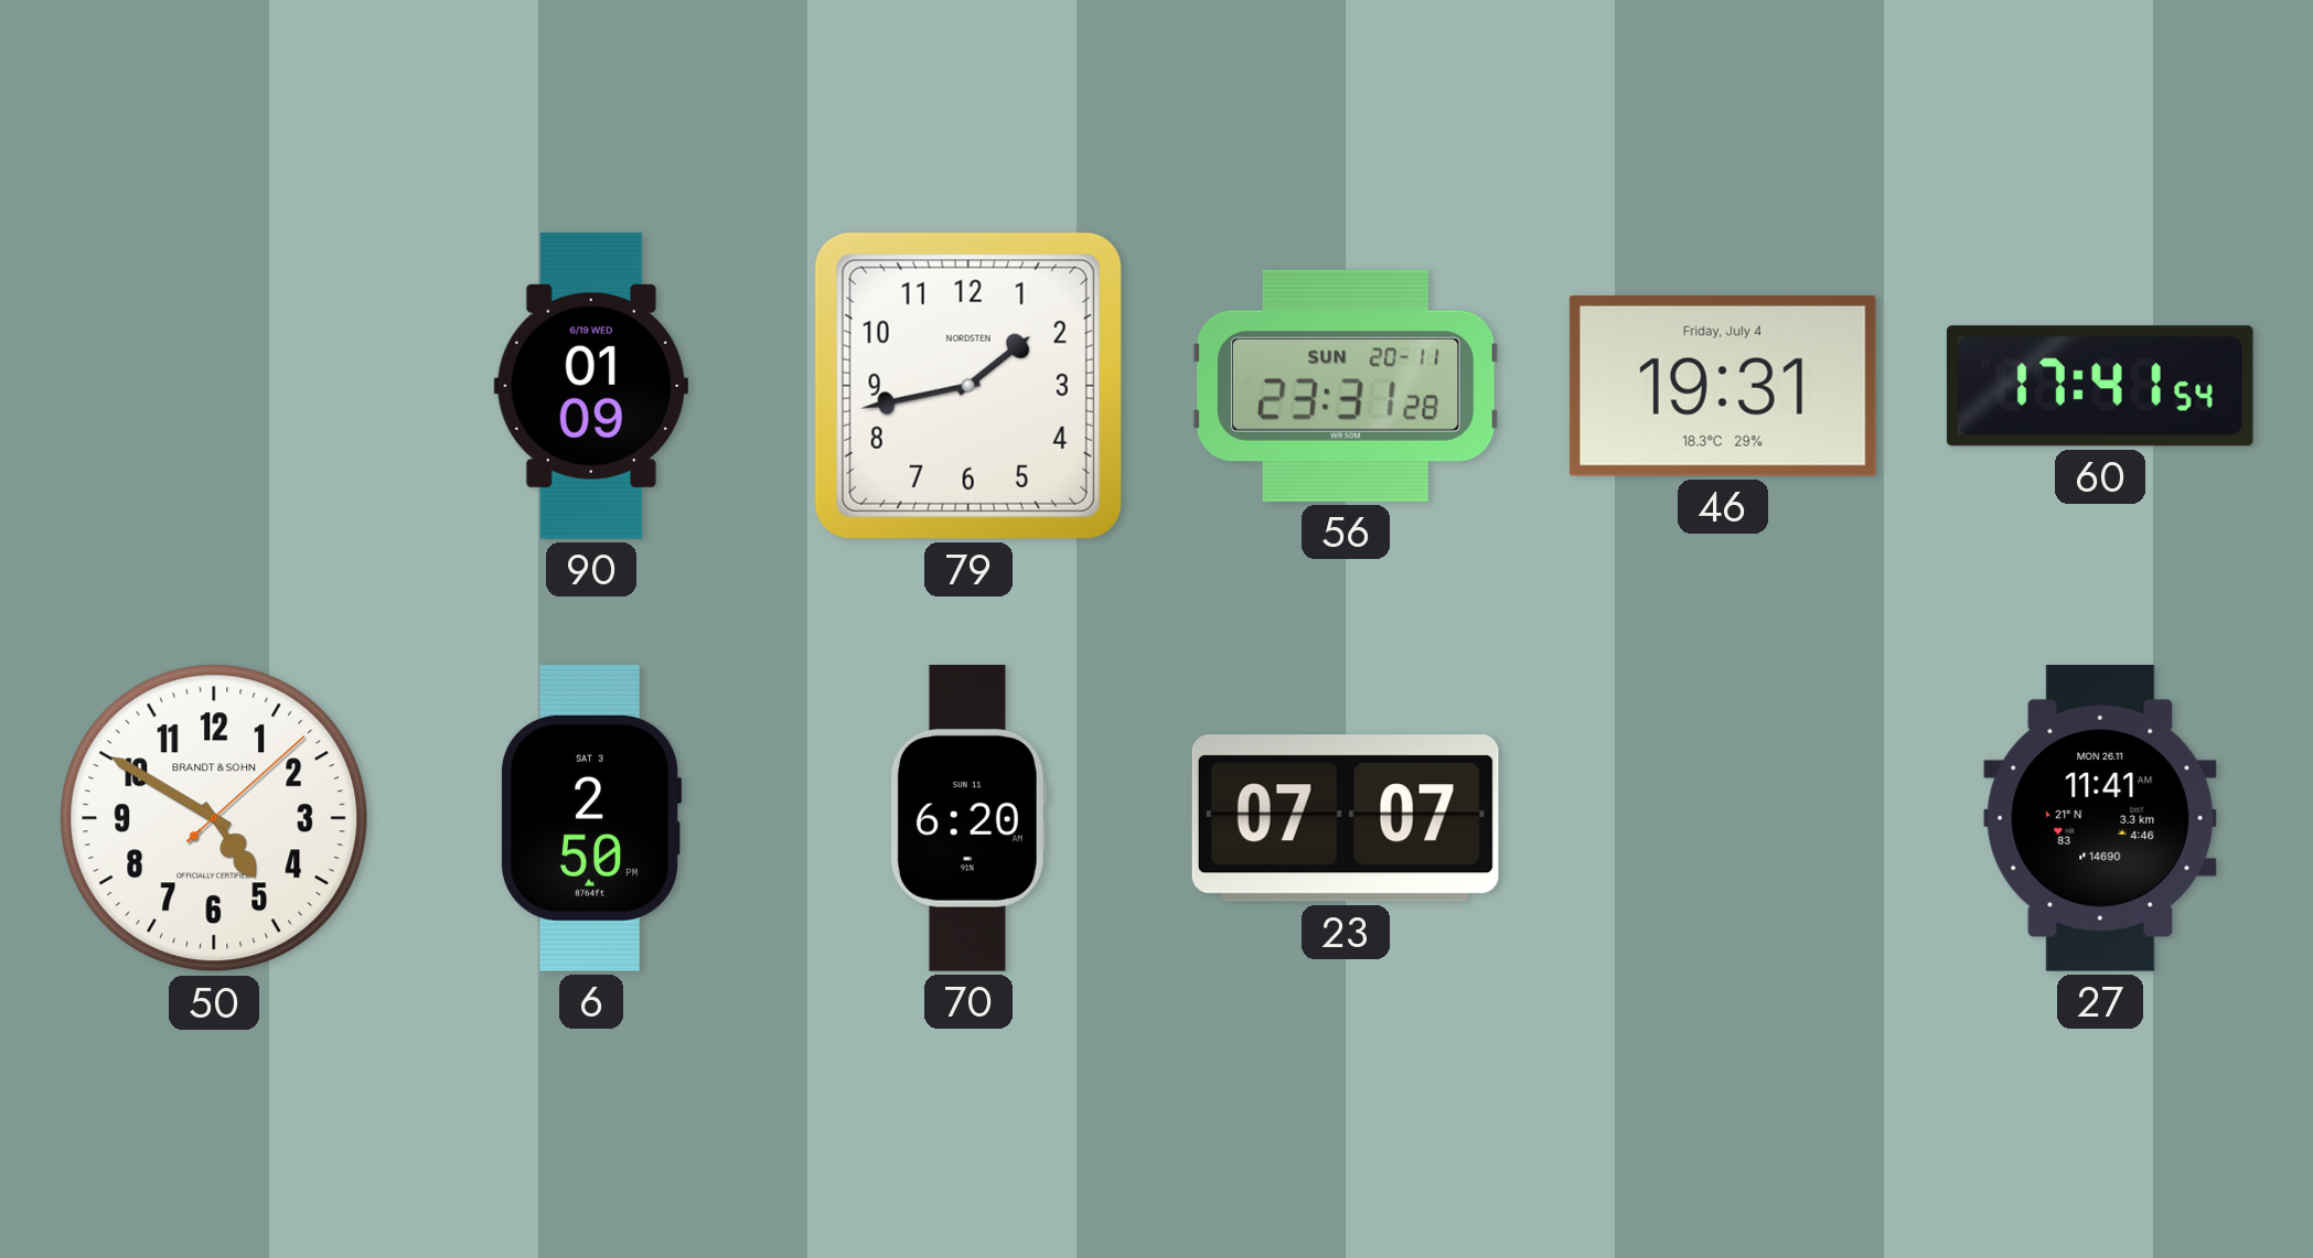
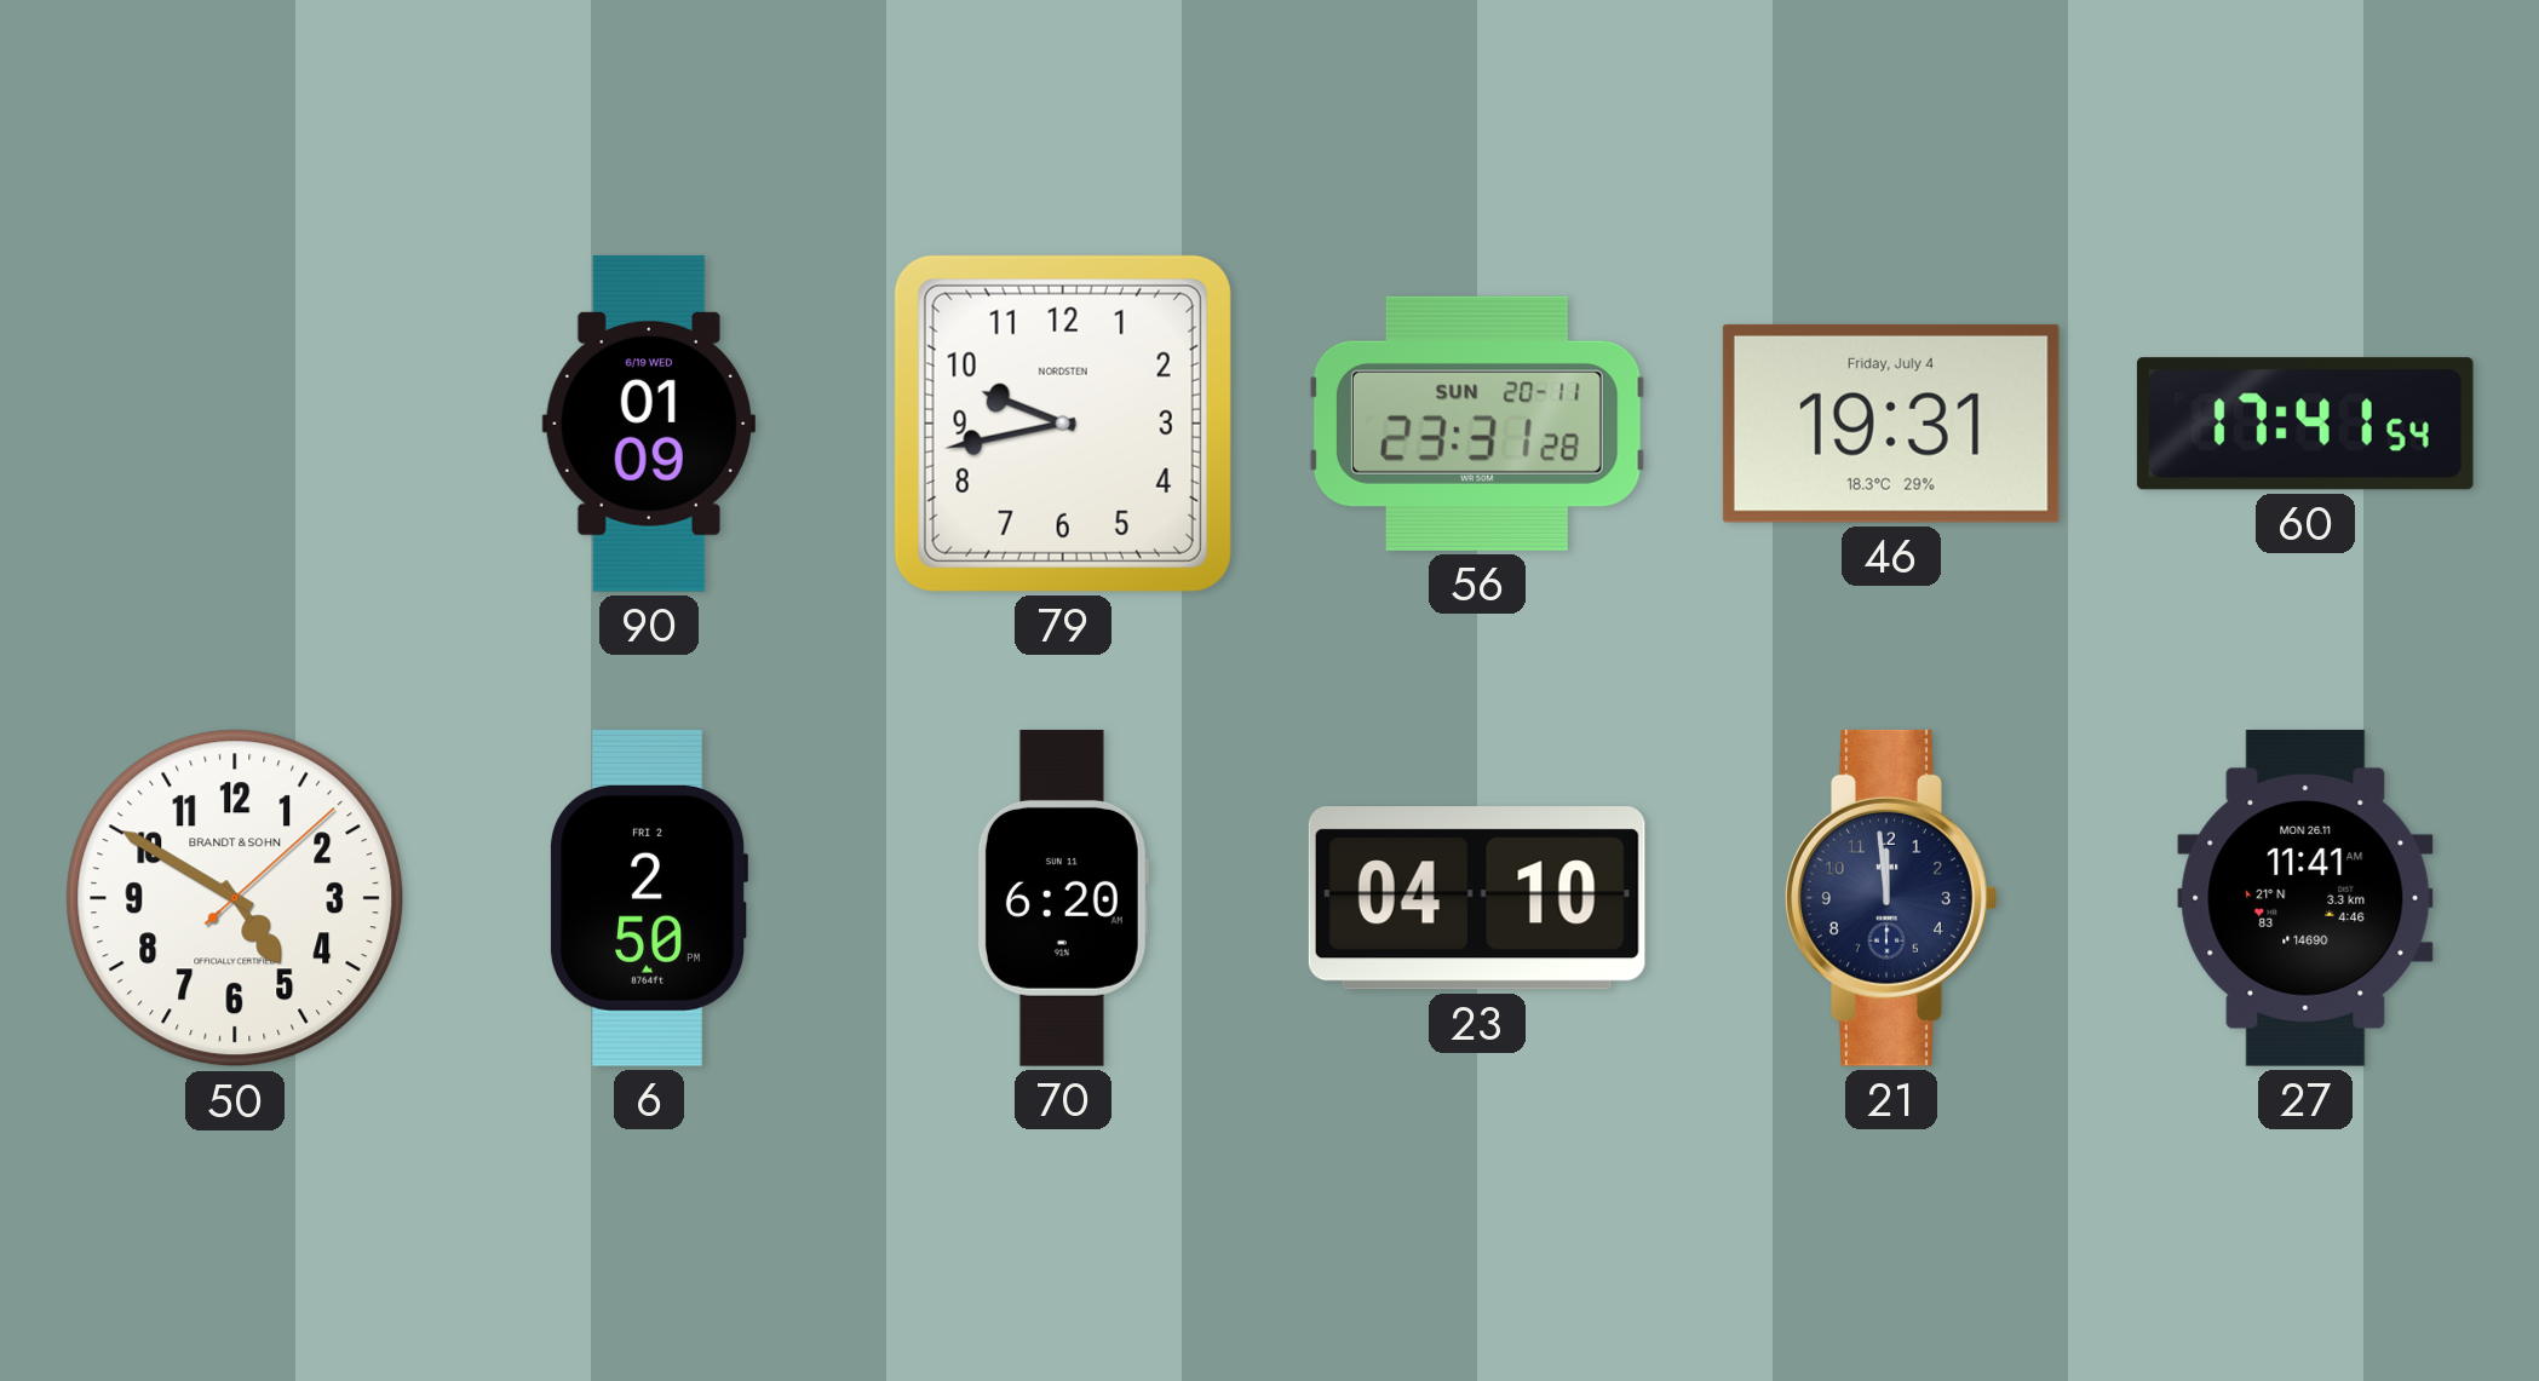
79: 1:43 -> 9:43
6 date: SAT 3 -> FRI 2
23: 07:07 -> 04:10
21: none -> 11:59
